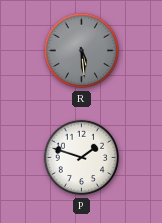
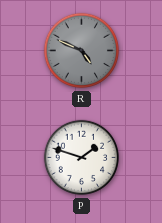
R: 5:29 -> 4:49
